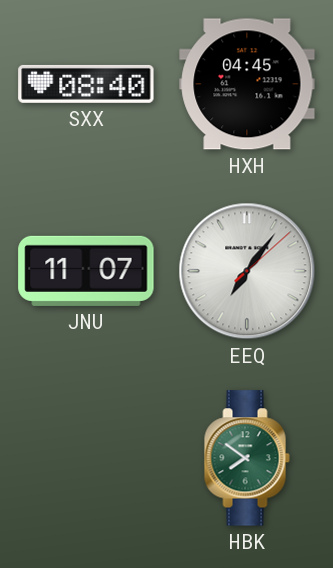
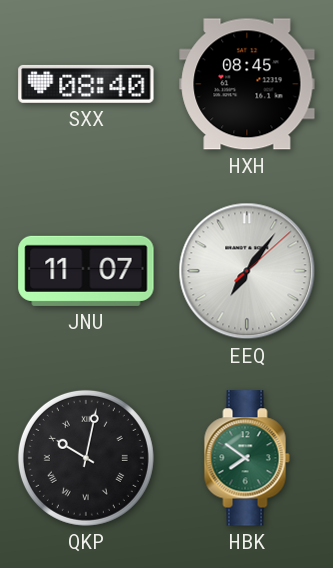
HXH: 04:45 -> 08:45
QKP: none -> 10:02
